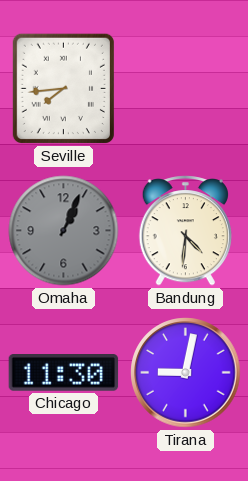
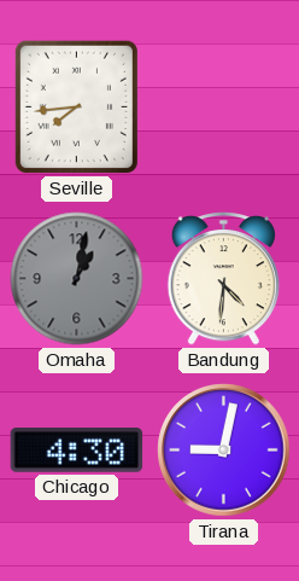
Omaha: 1:04 -> 1:02
Chicago: 11:30 -> 4:30
